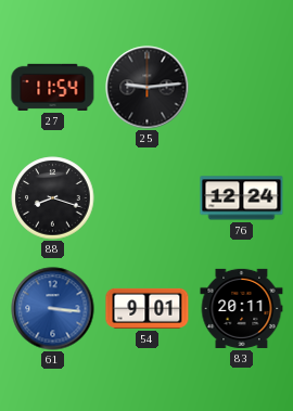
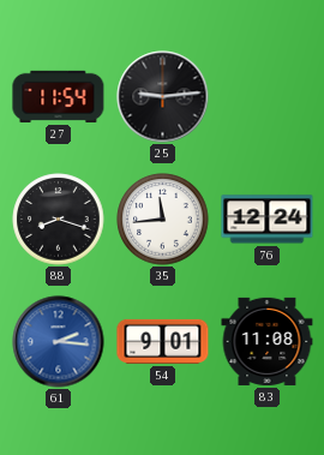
35: none -> 11:44
61: 3:16 -> 2:16
83: 20:11 -> 11:08
